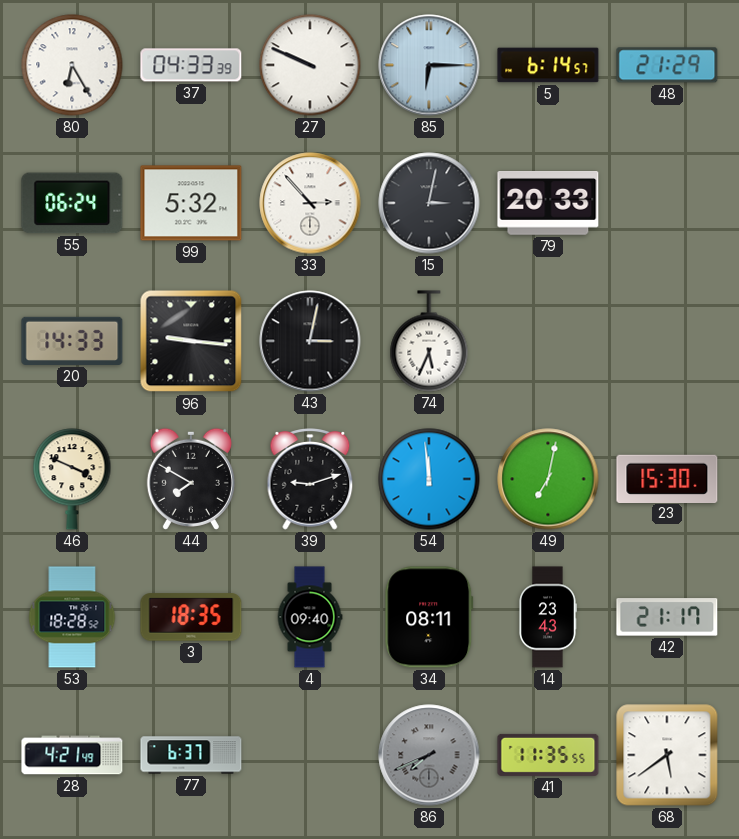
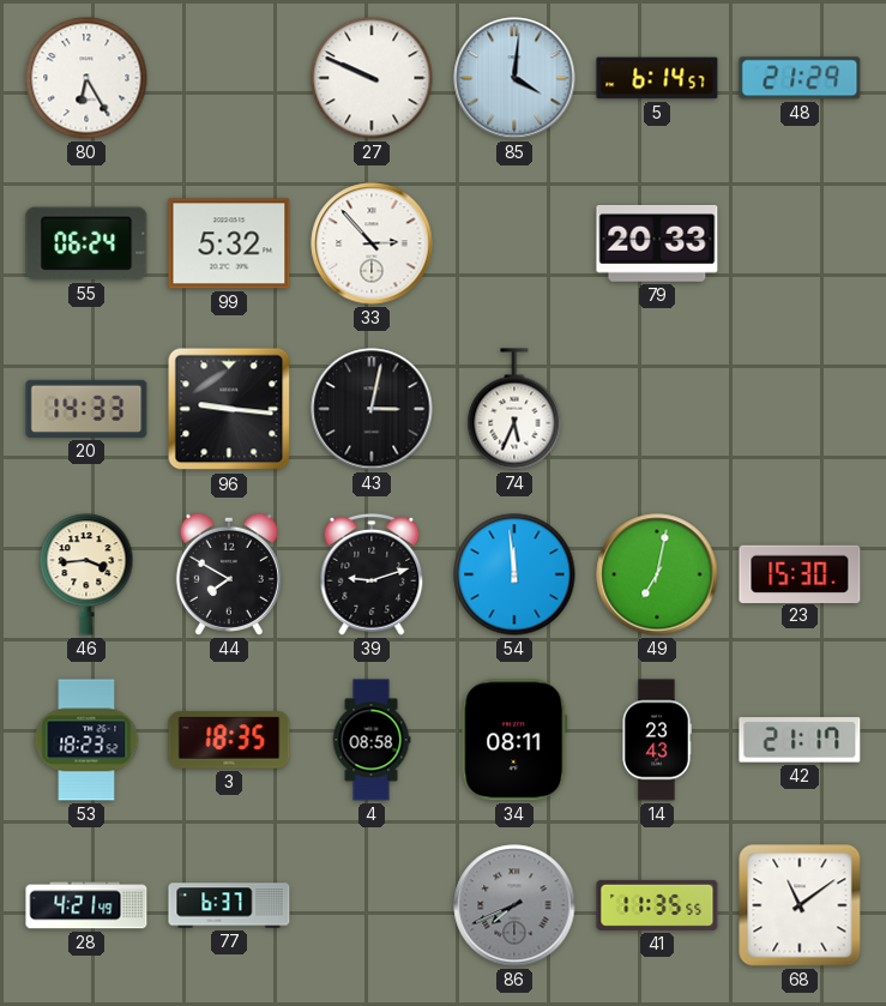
37: 04:33 -> none
85: 6:15 -> 4:01
15: 3:02 -> none
46: 3:49 -> 3:44
53: 18:28 -> 18:23
4: 09:40 -> 08:58
68: 5:39 -> 11:09
